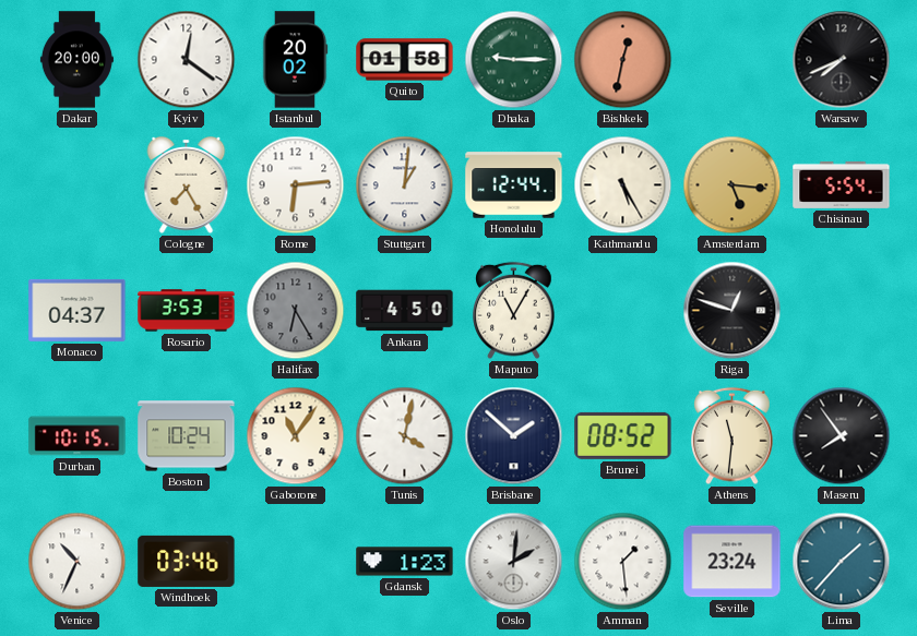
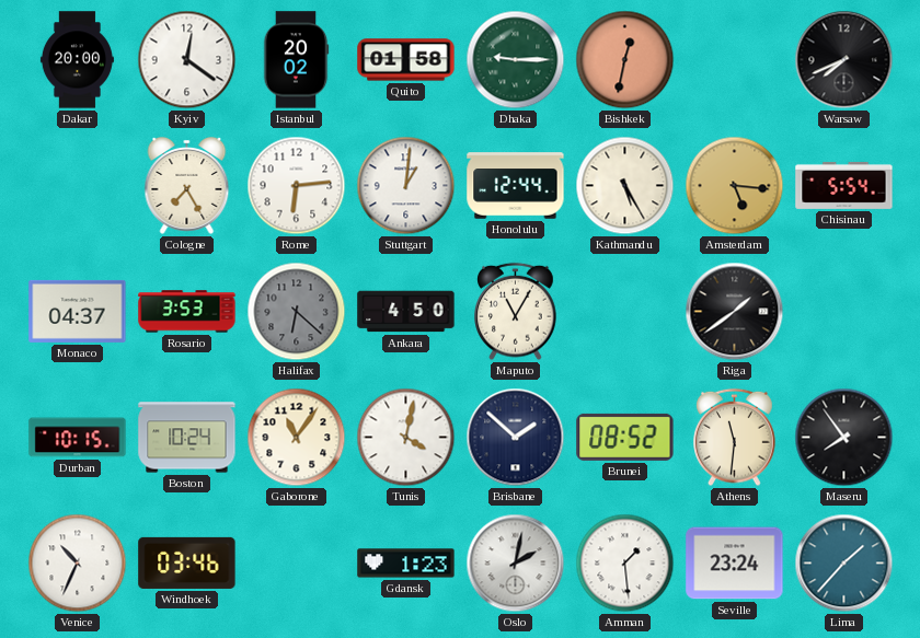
Halifax: 6:25 -> 6:22
Riga: 12:48 -> 1:39
Oslo: 2:01 -> 2:02
